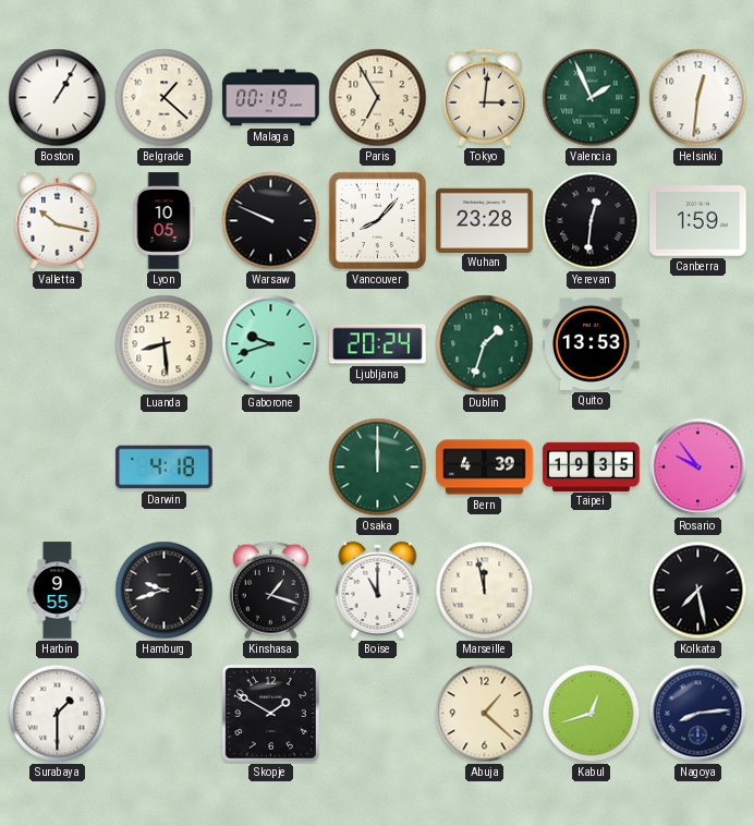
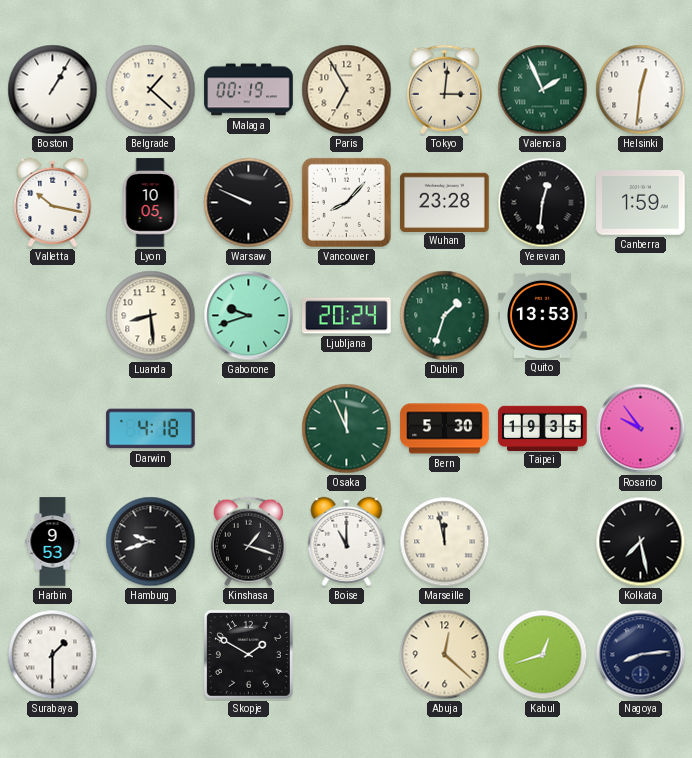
Osaka: 12:00 -> 11:56
Bern: 4:39 -> 5:30
Harbin: 9:55 -> 9:53
Abuja: 1:22 -> 12:22
